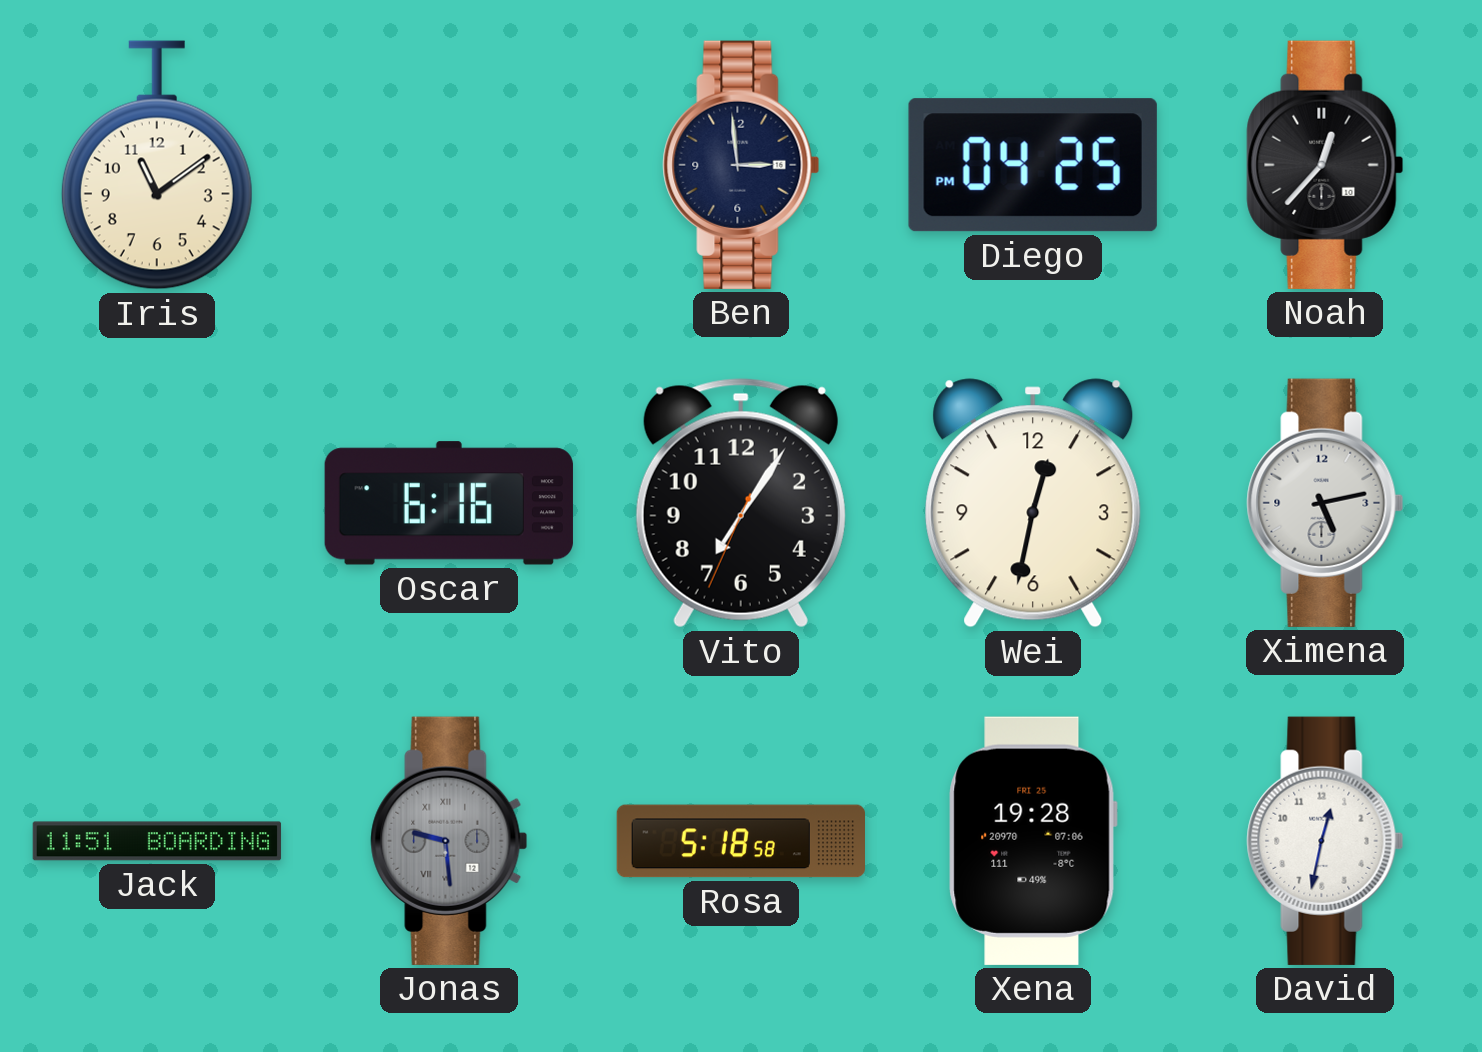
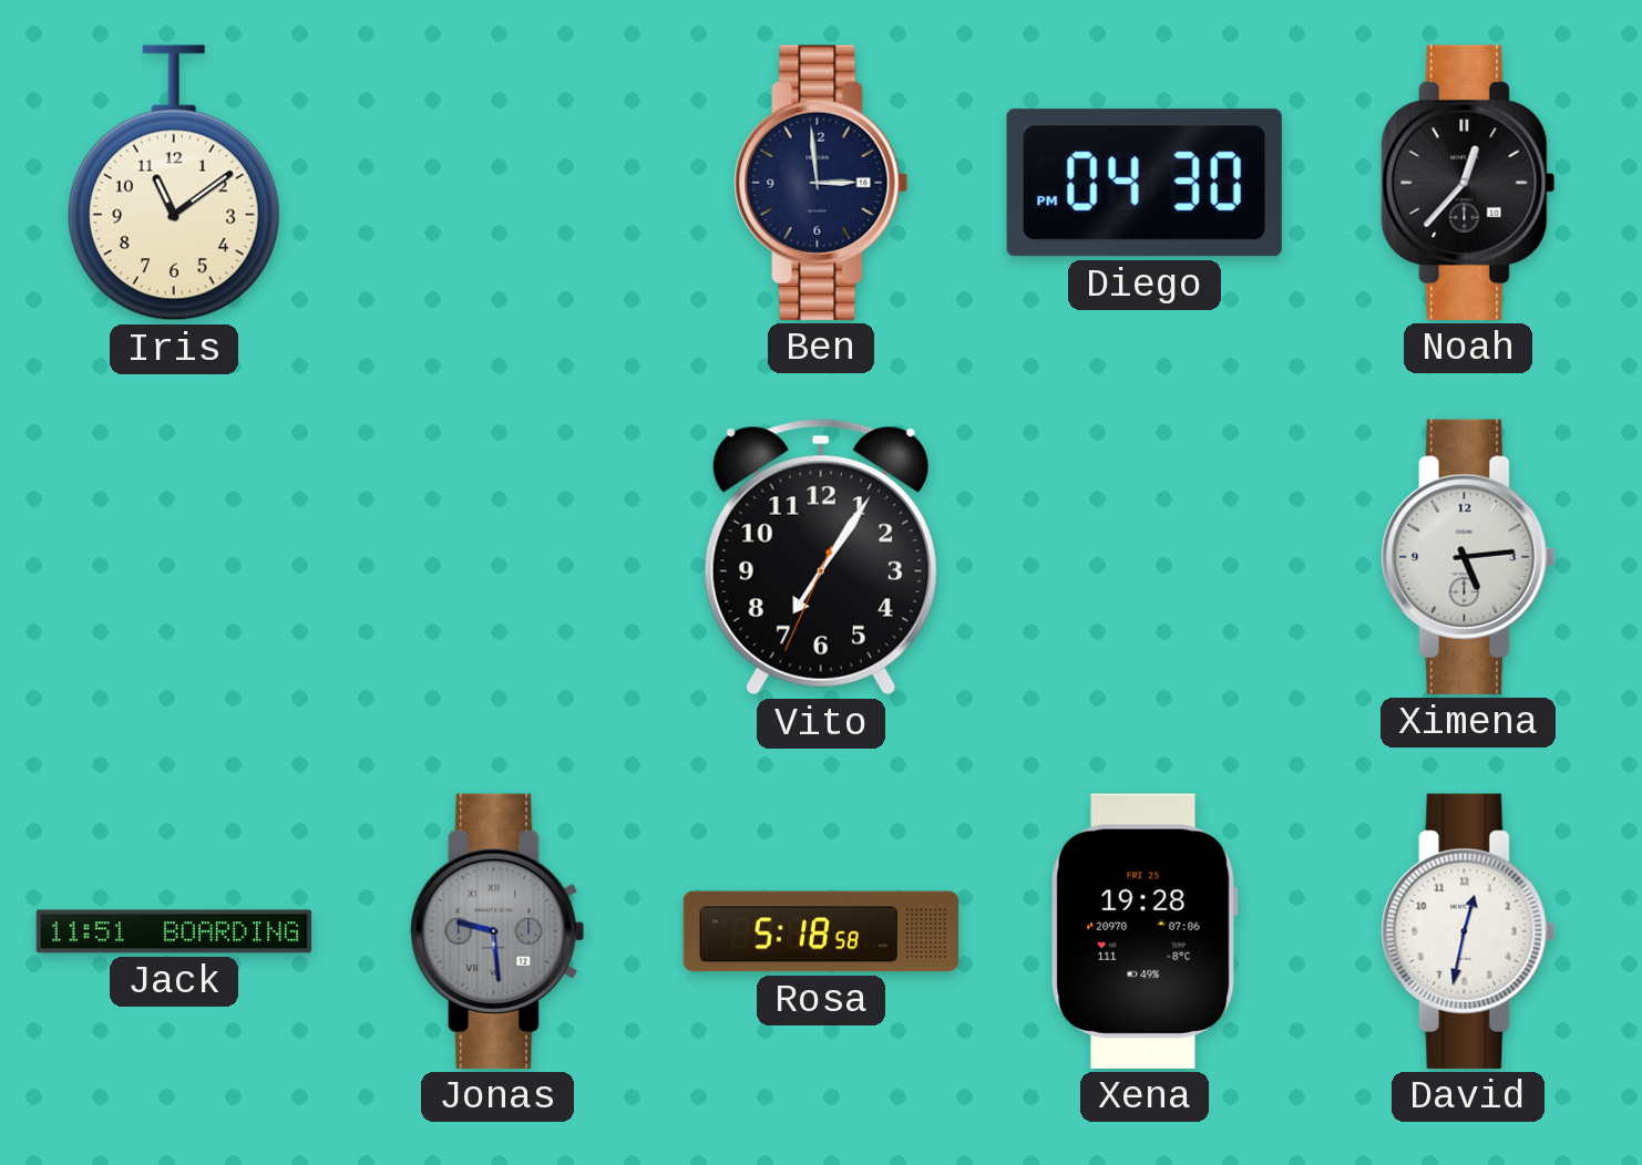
Diego: 04:25 -> 04:30
Oscar: 6:16 -> none
Wei: 12:32 -> none
Ximena: 5:13 -> 5:14
